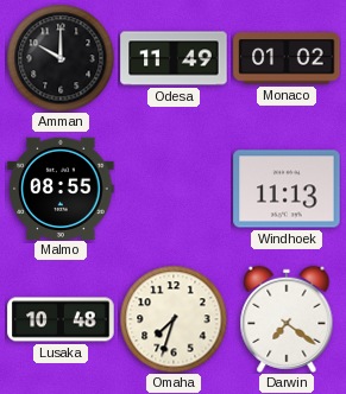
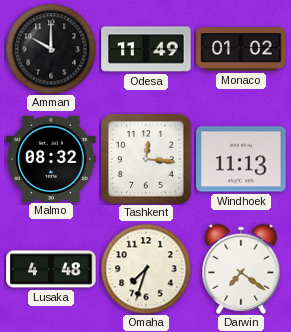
Malmo: 08:55 -> 08:32
Tashkent: none -> 12:16
Lusaka: 10:48 -> 4:48
